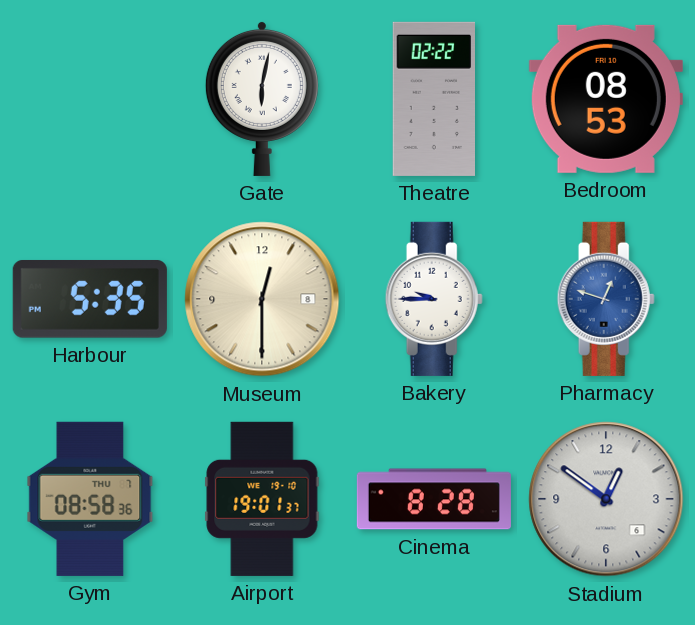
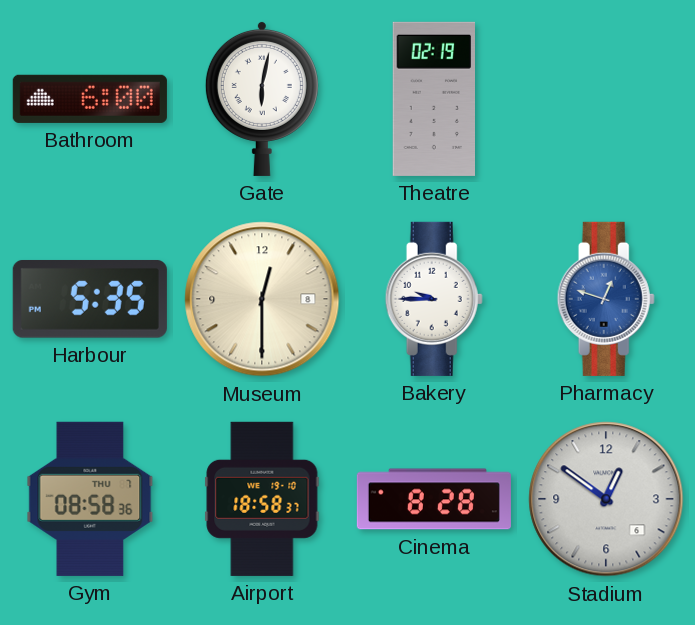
Bathroom: none -> 6:00
Theatre: 02:22 -> 02:19
Bedroom: 08:53 -> none
Airport: 19:01 -> 18:58
